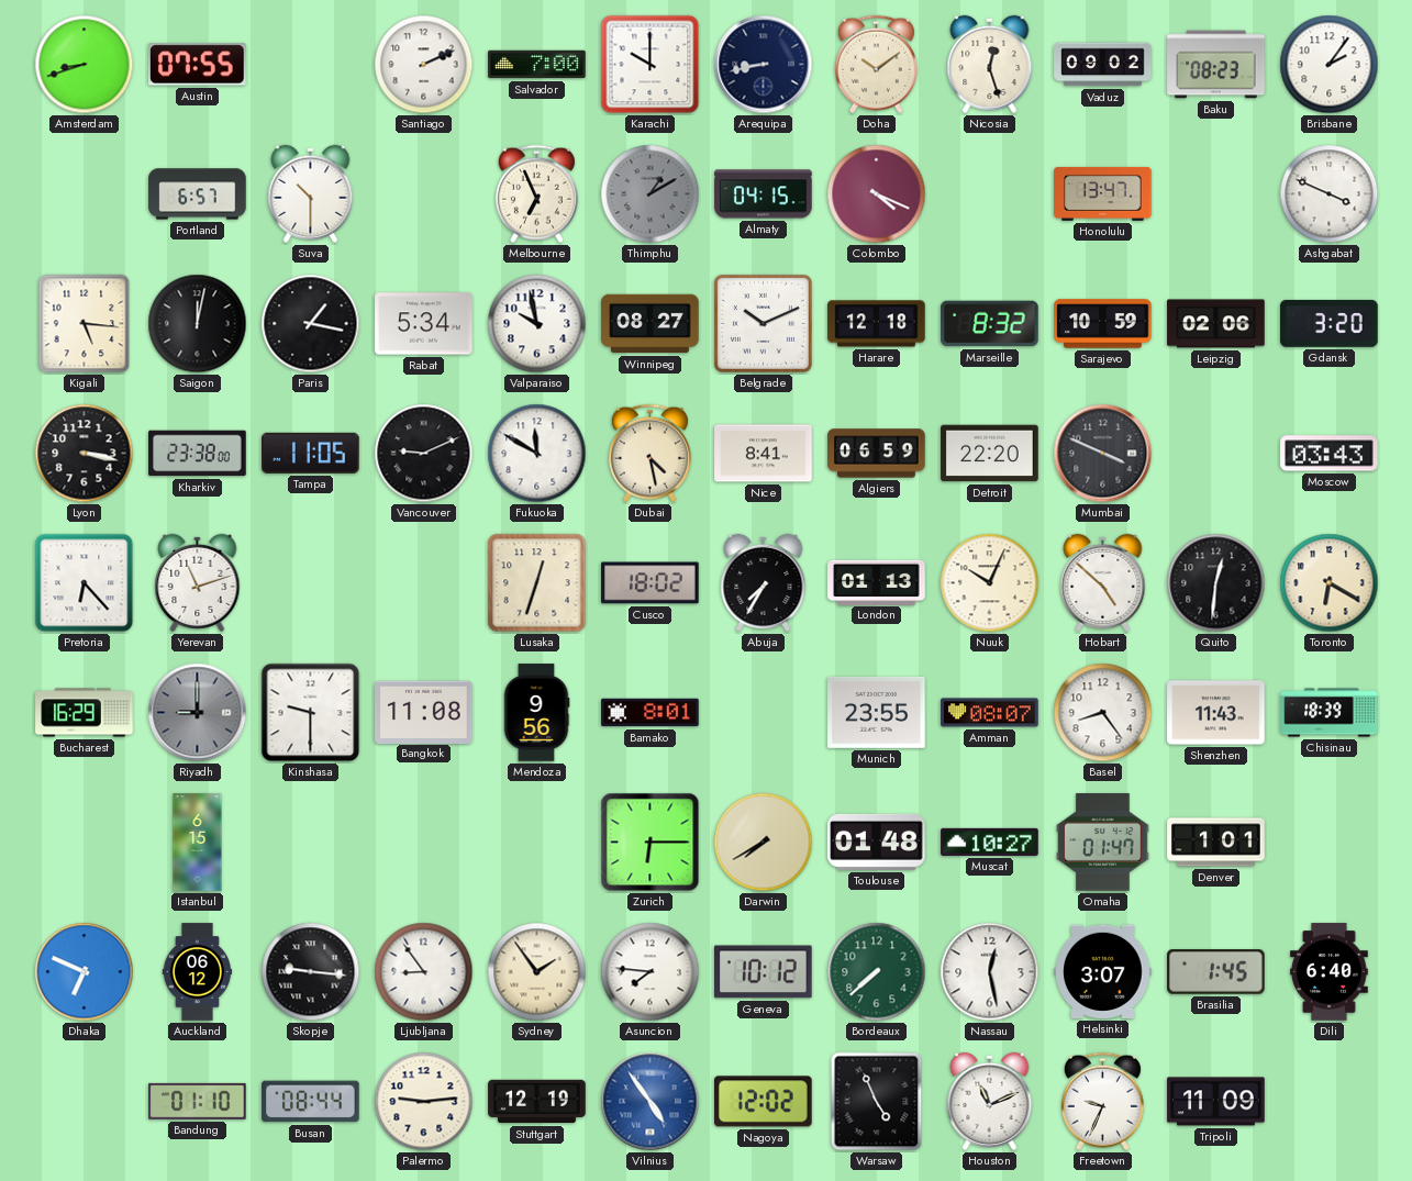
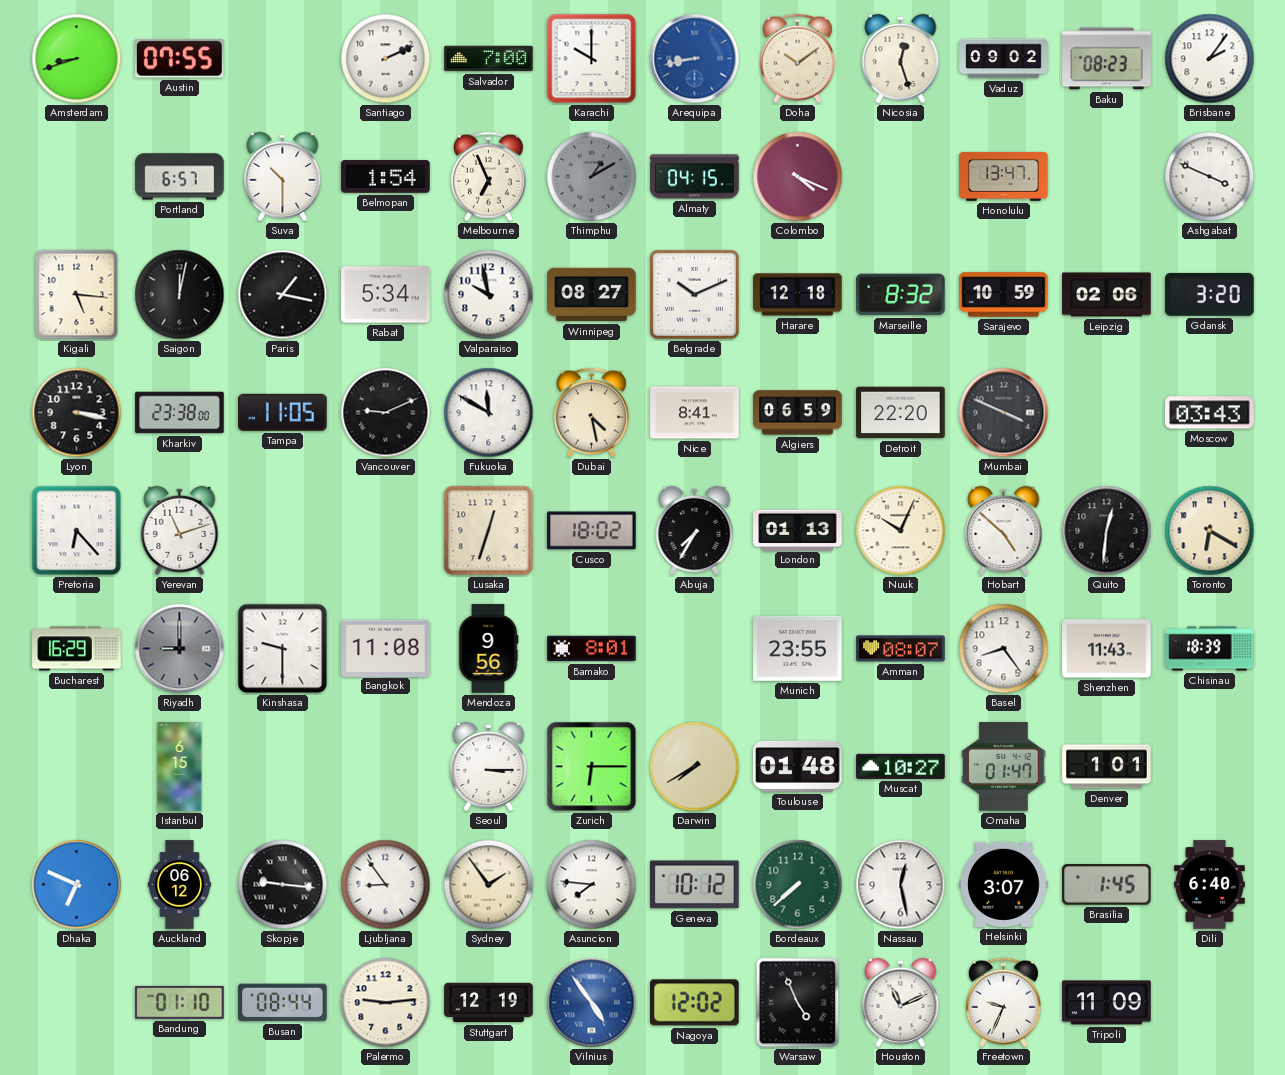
Arequipa dial: navy -> blue
Belmopan: none -> 1:54
Seoul: none -> 3:15
